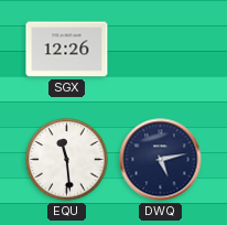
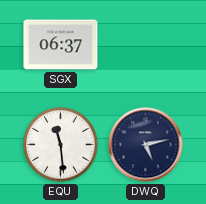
SGX: 12:26 -> 06:37
